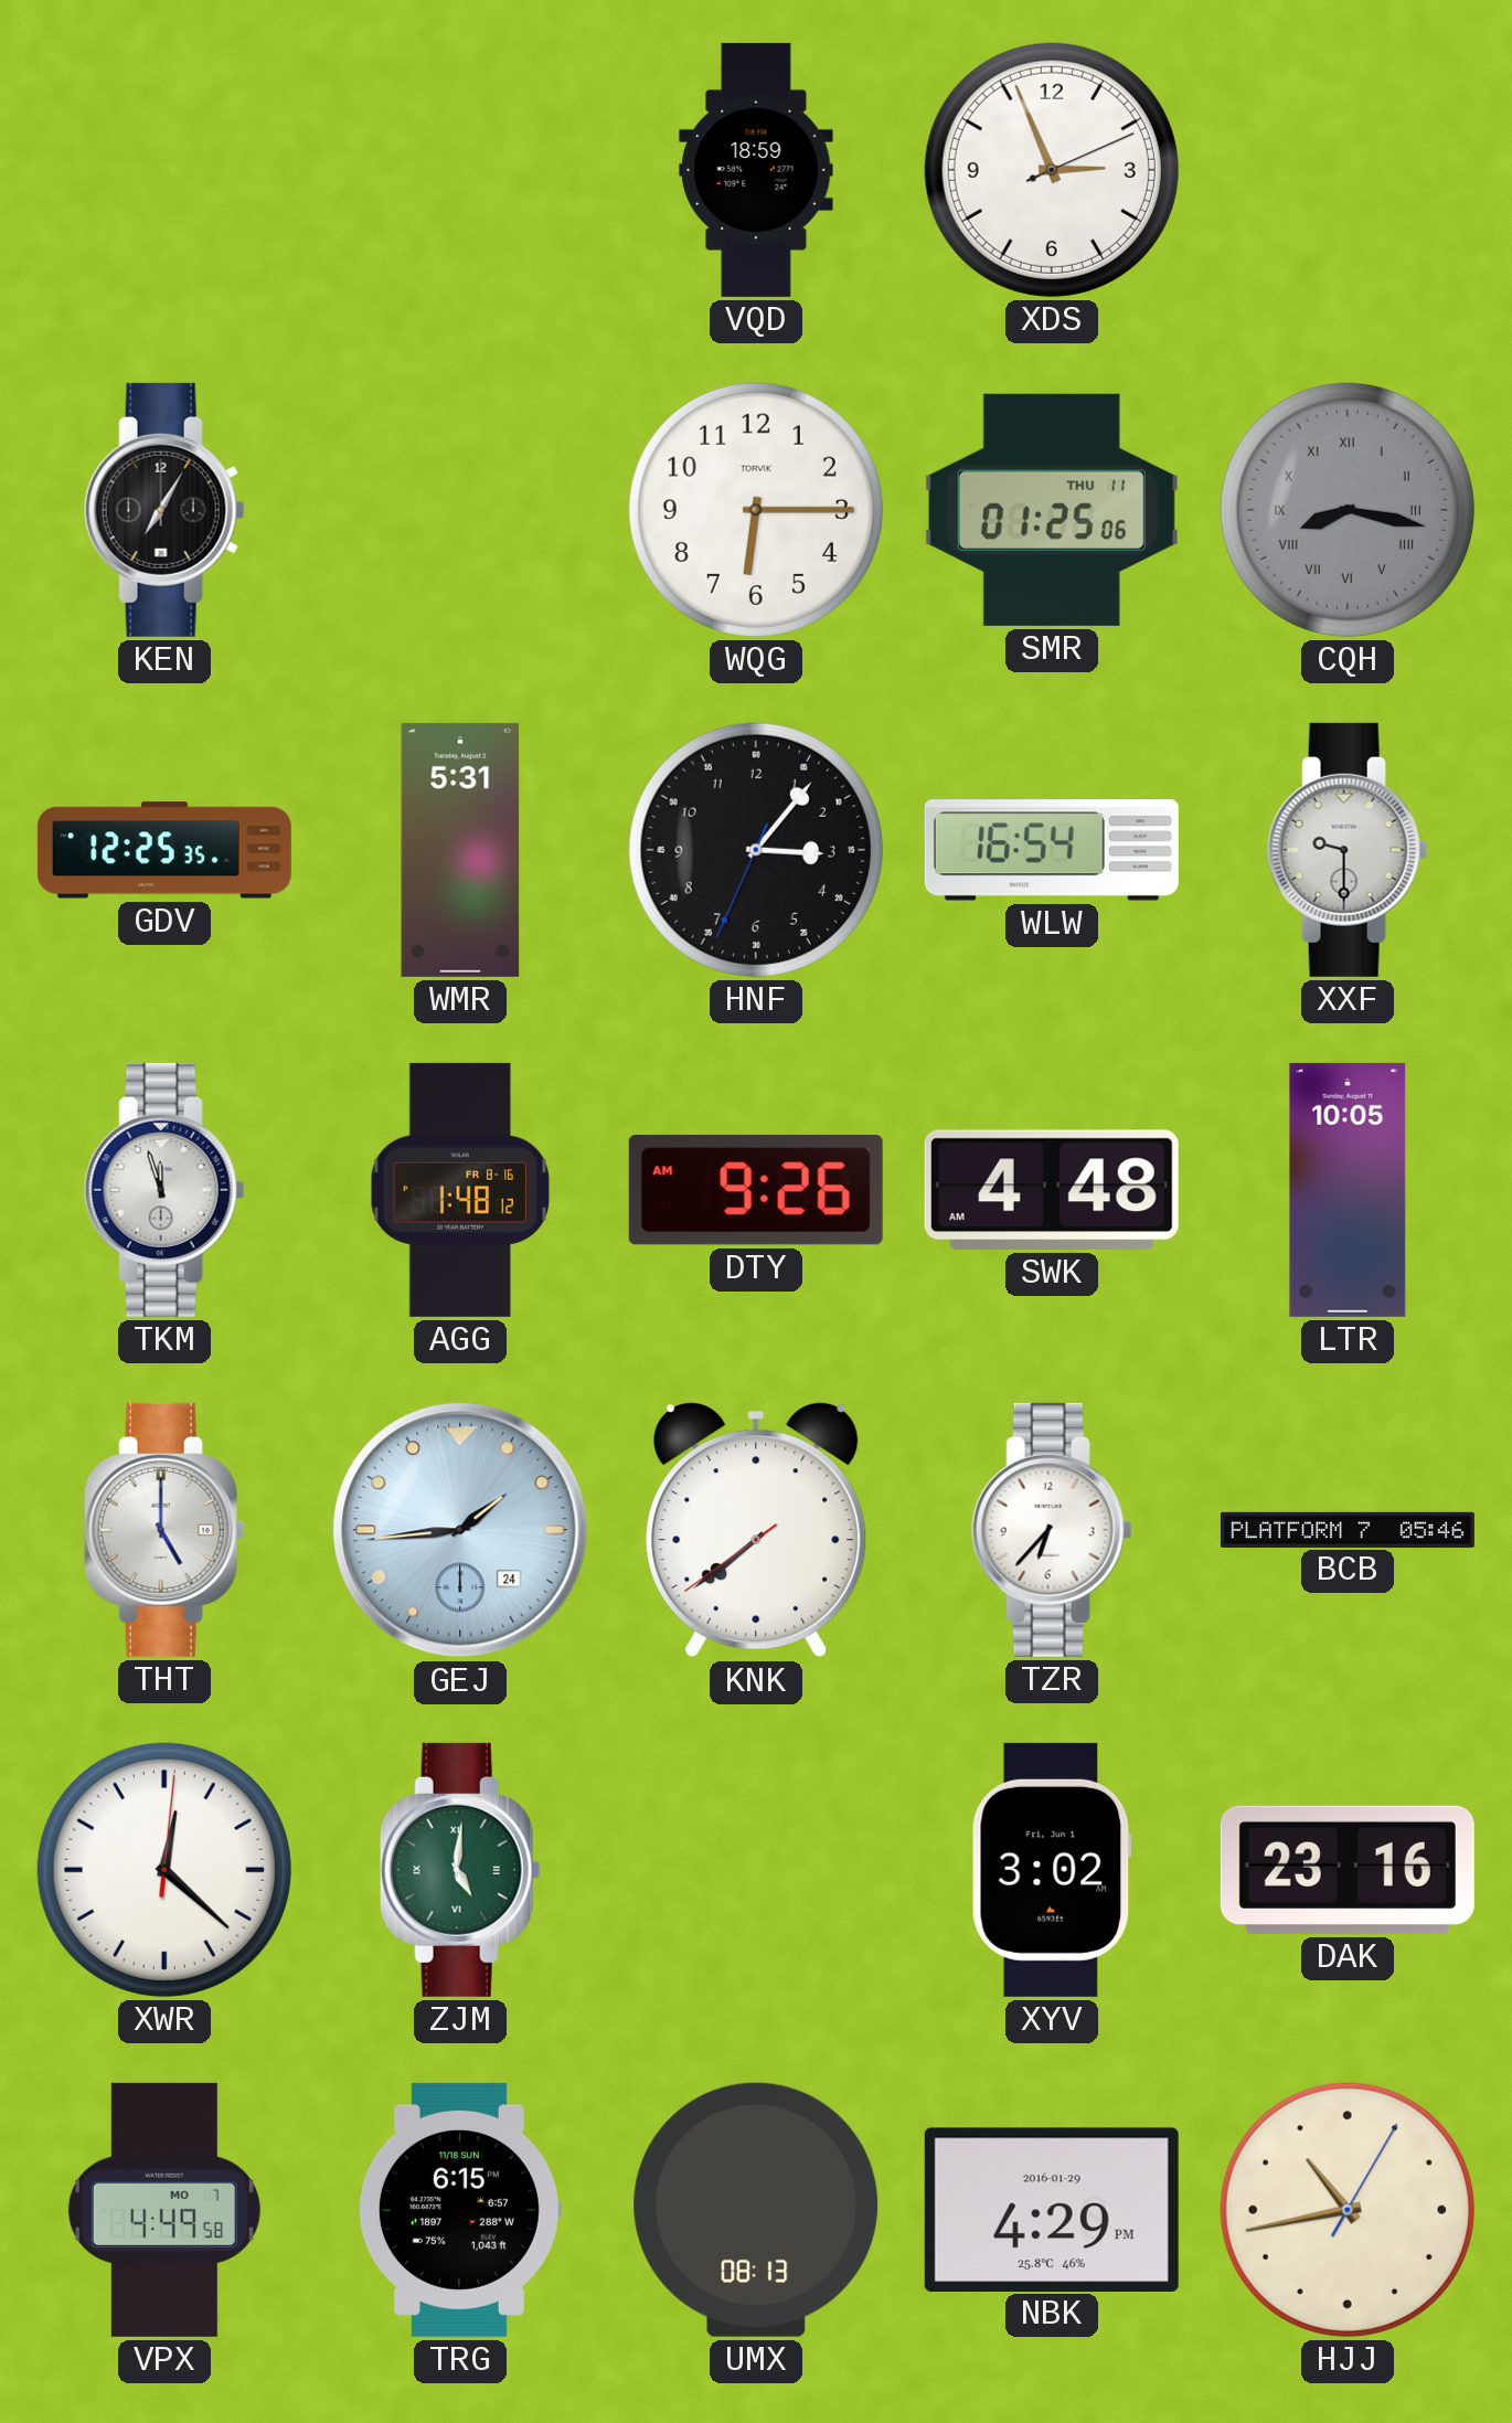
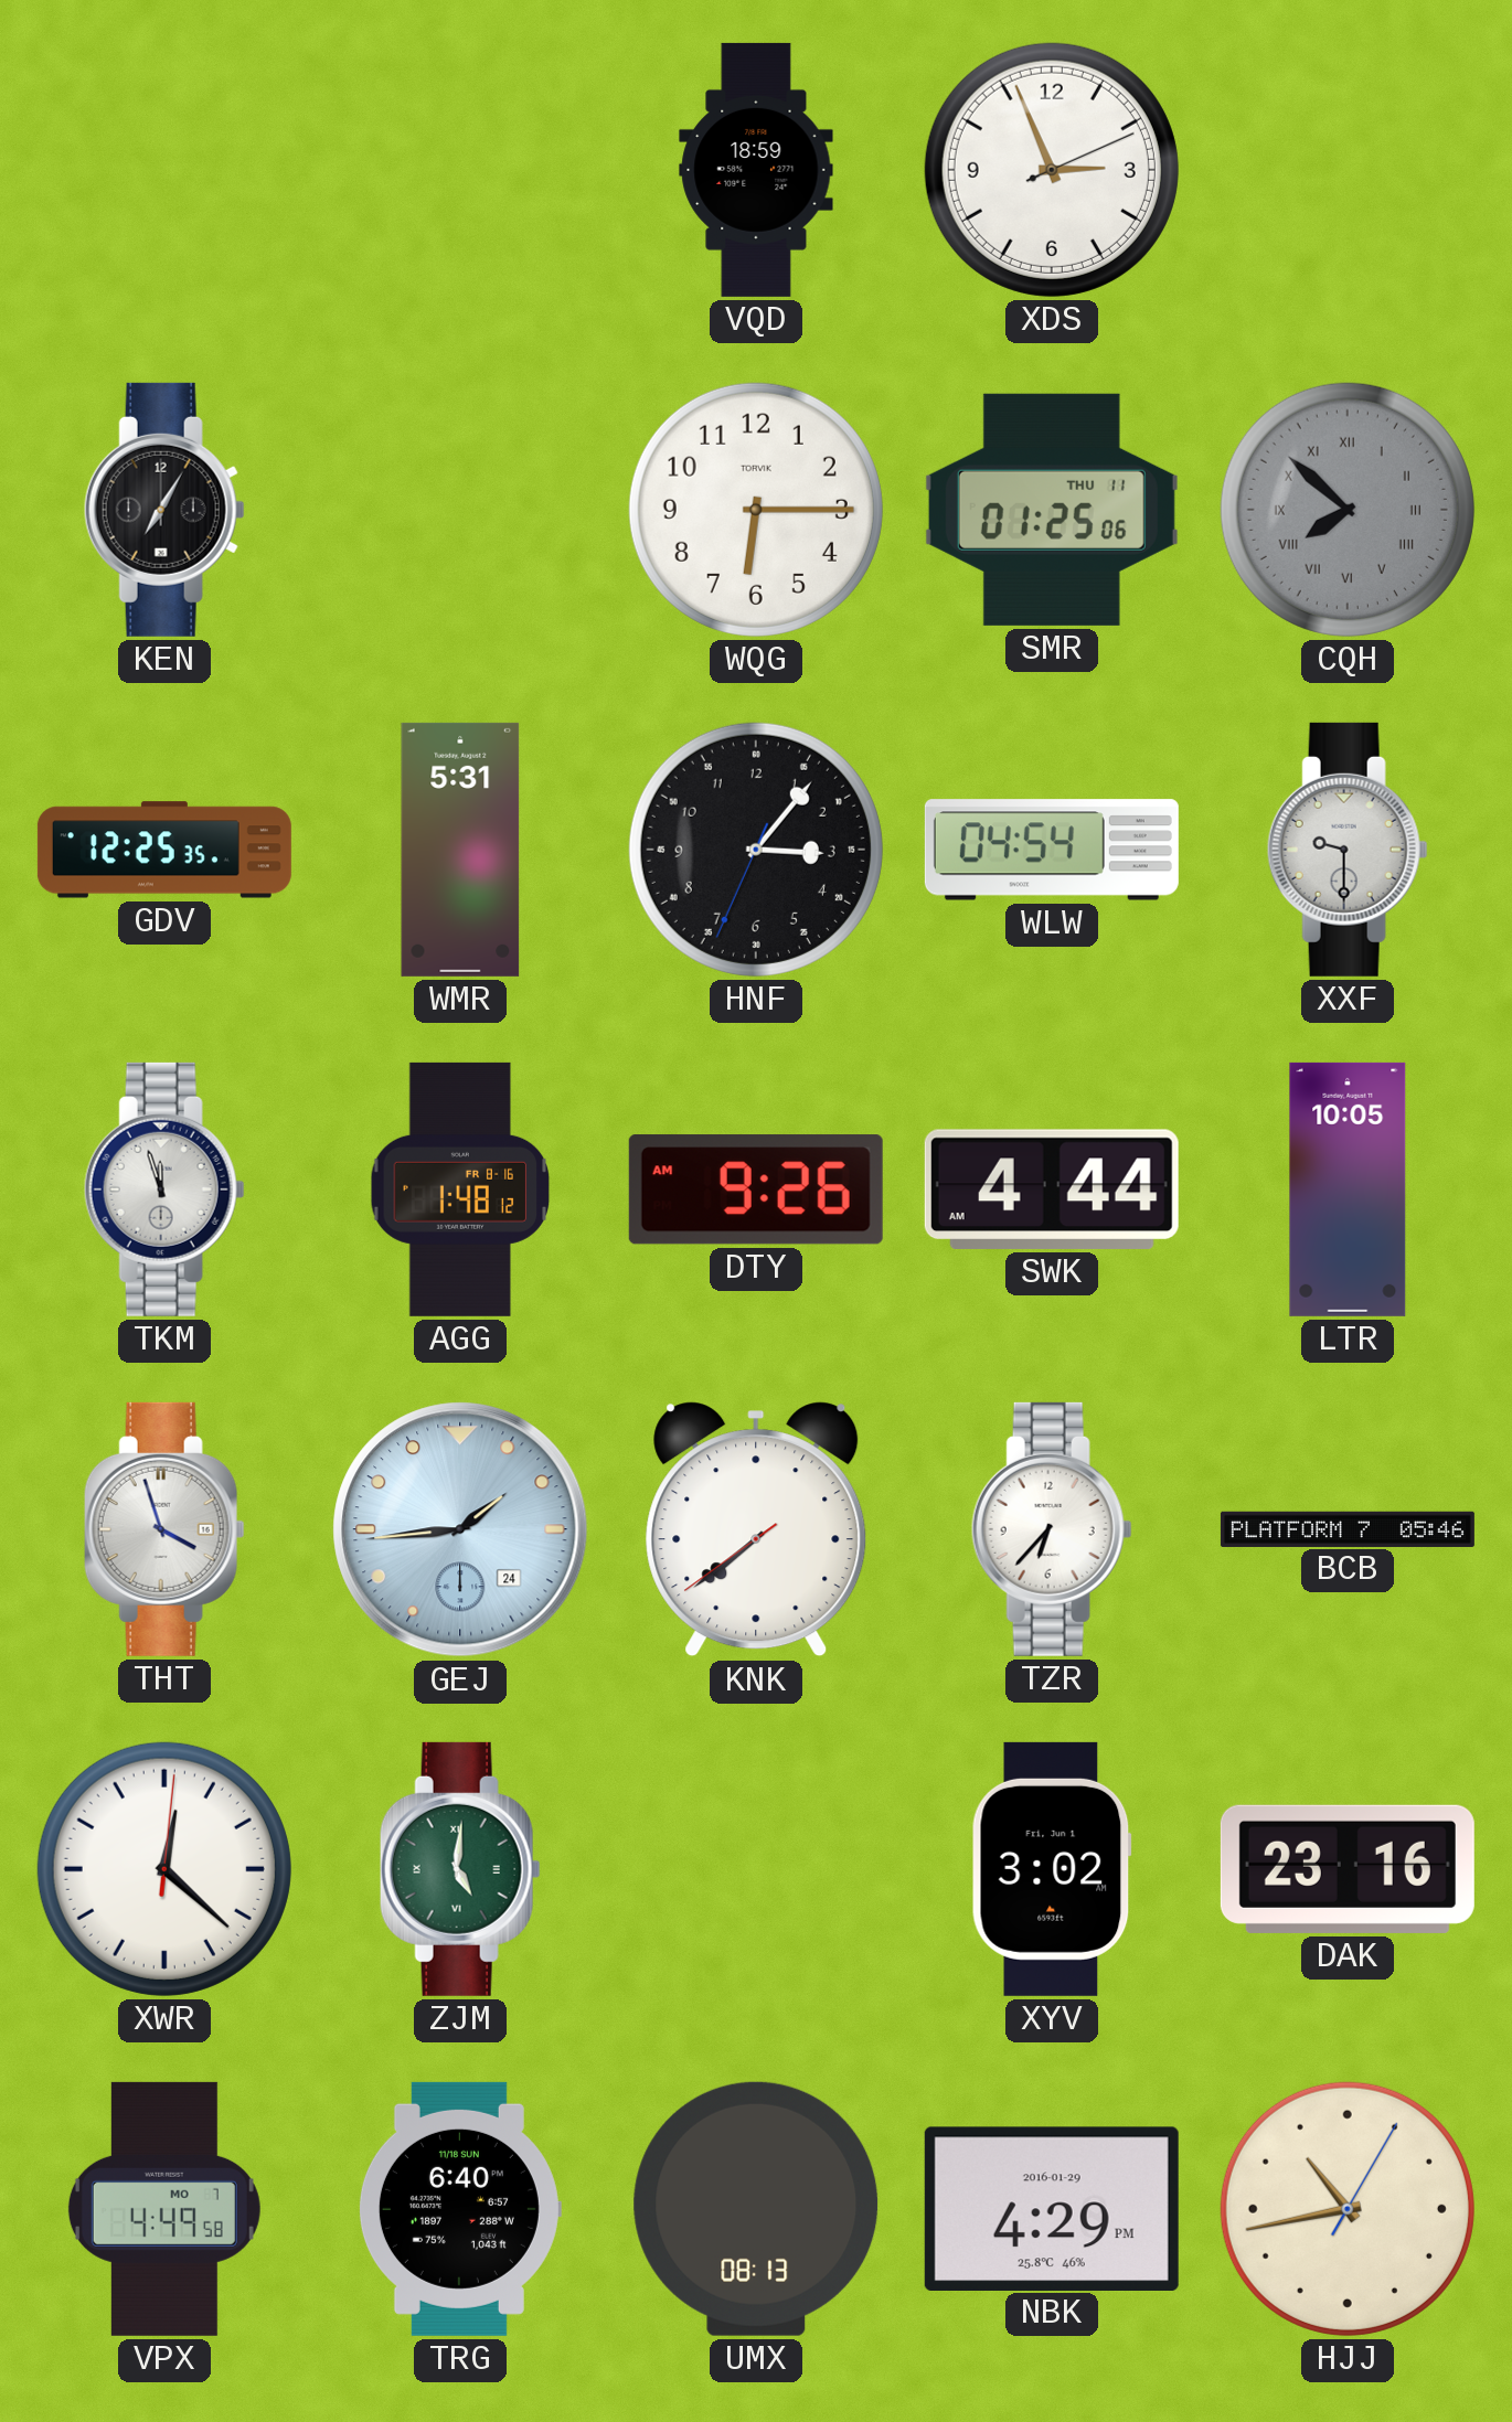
CQH: 8:17 -> 7:52
WLW: 16:54 -> 04:54
SWK: 4:48 -> 4:44
THT: 5:00 -> 3:57
TRG: 6:15 -> 6:40
